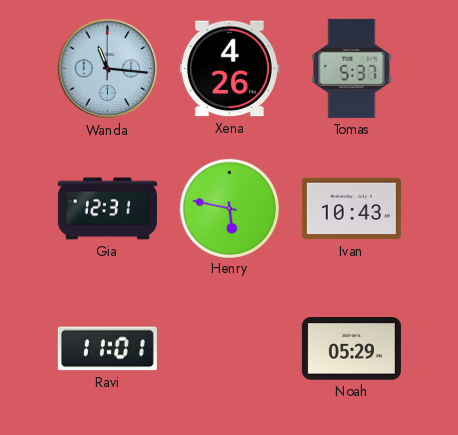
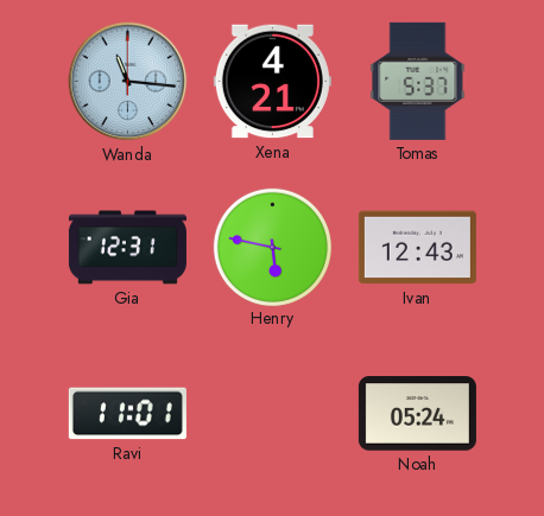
Xena: 4:26 -> 4:21
Ivan: 10:43 -> 12:43
Noah: 05:29 -> 05:24
